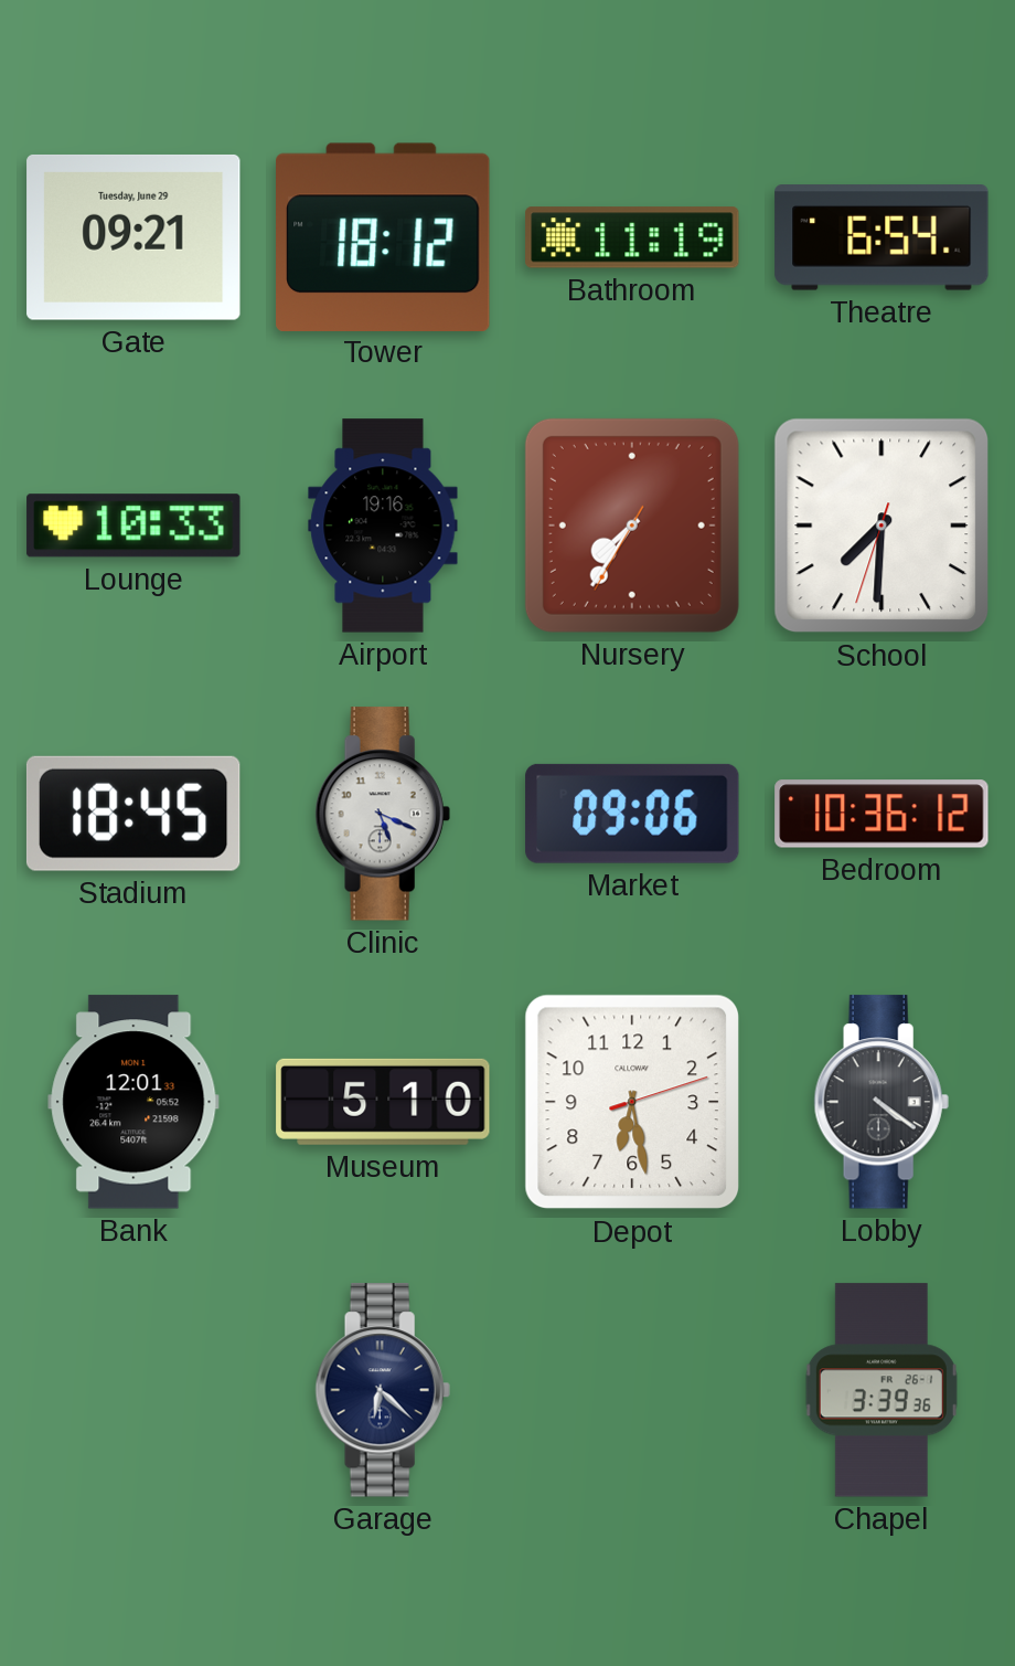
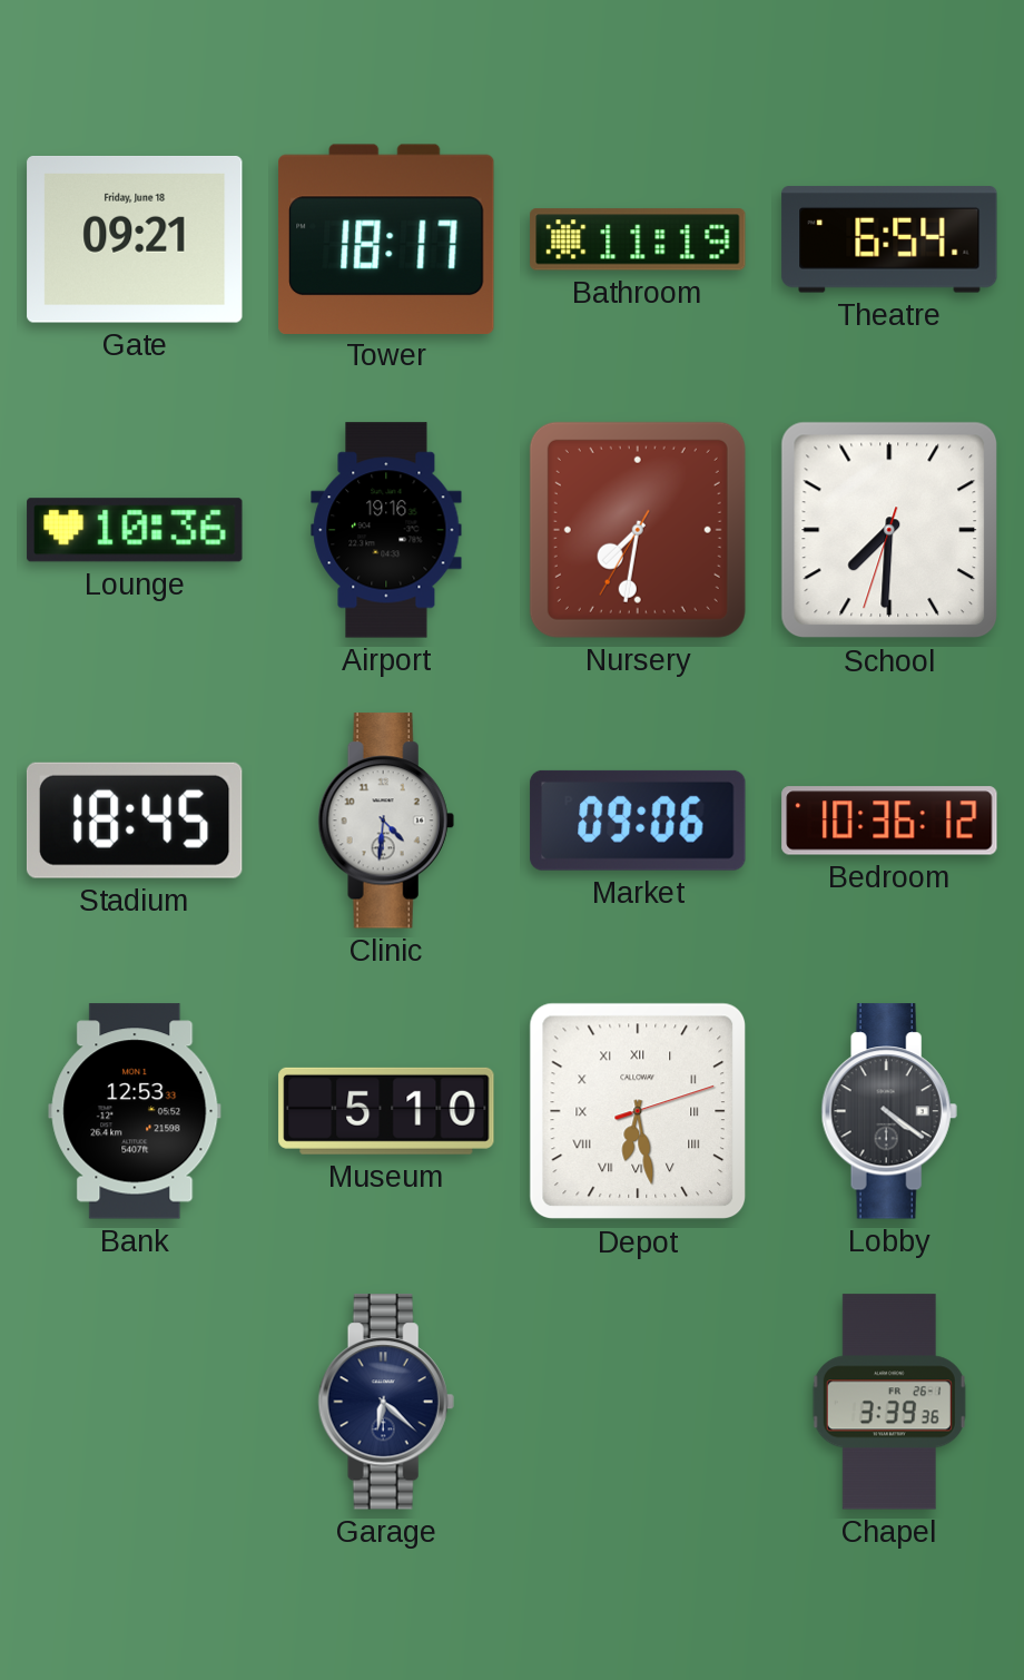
Gate date: Tuesday, June 29 -> Friday, June 18
Tower: 18:12 -> 18:17
Lounge: 10:33 -> 10:36
Nursery: 7:35 -> 7:31
Clinic: 5:19 -> 4:31
Bank: 12:01 -> 12:53
Depot numerals: Arabic -> Roman
